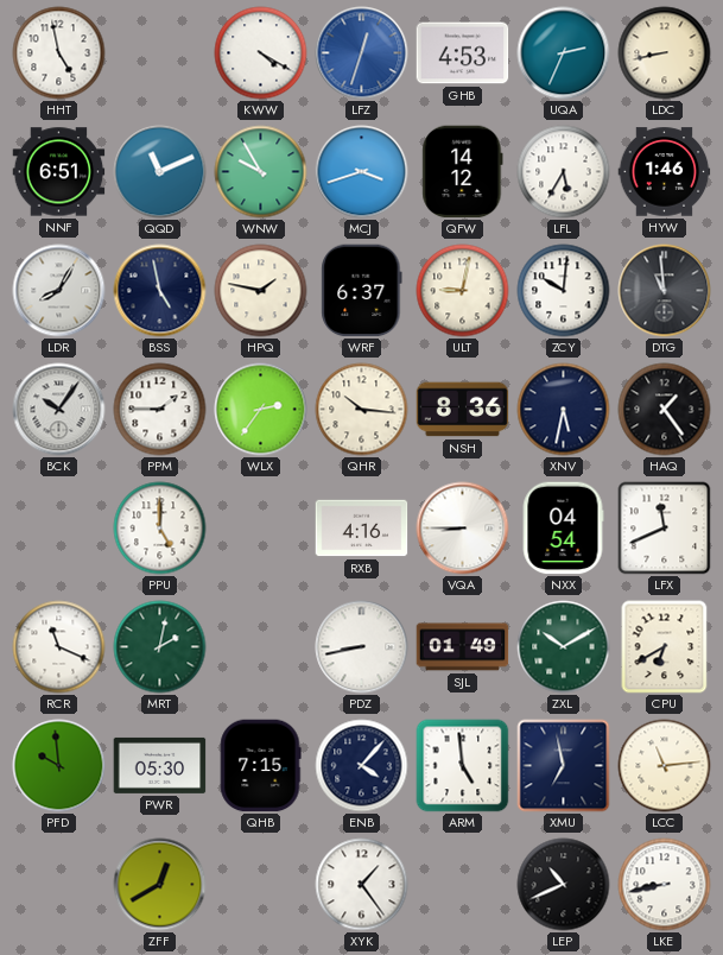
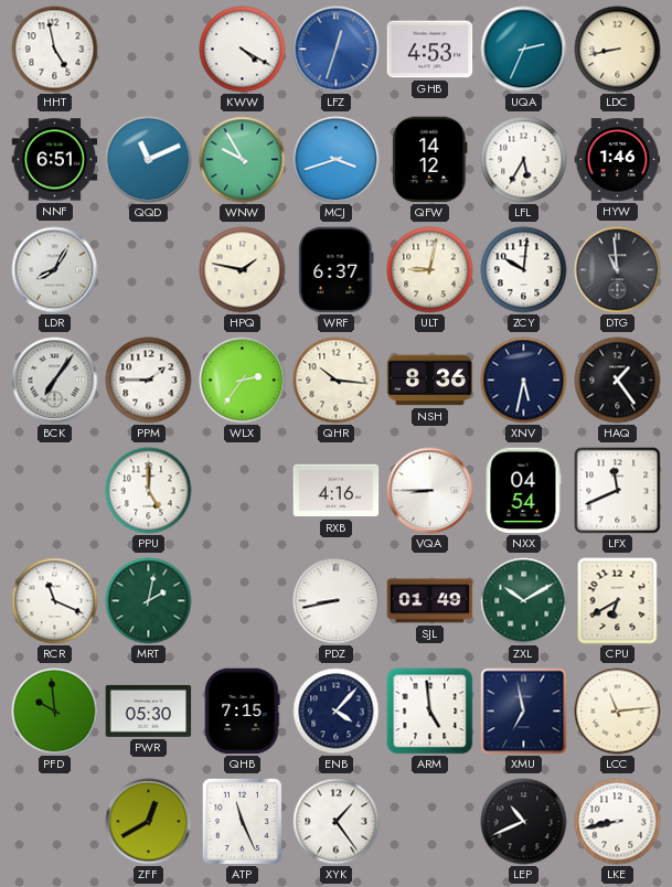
BSS: 4:58 -> none
BCK: 10:06 -> 7:06
ATP: none -> 11:26
